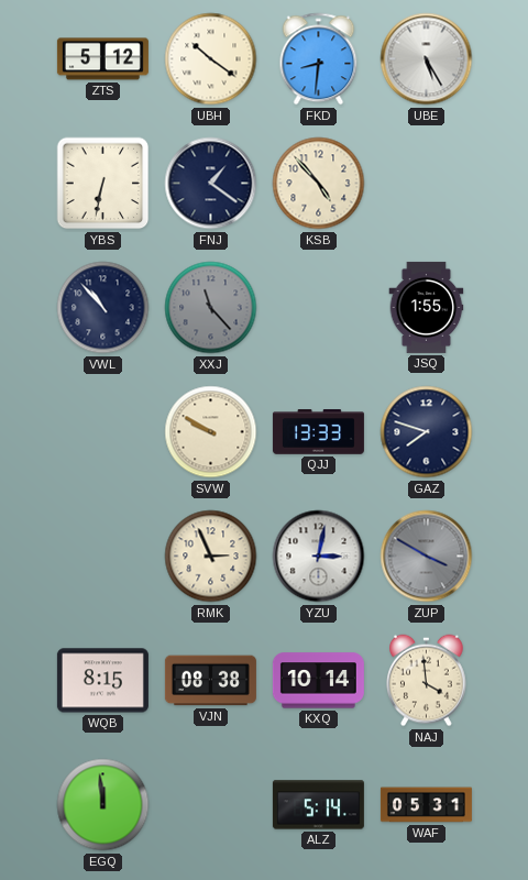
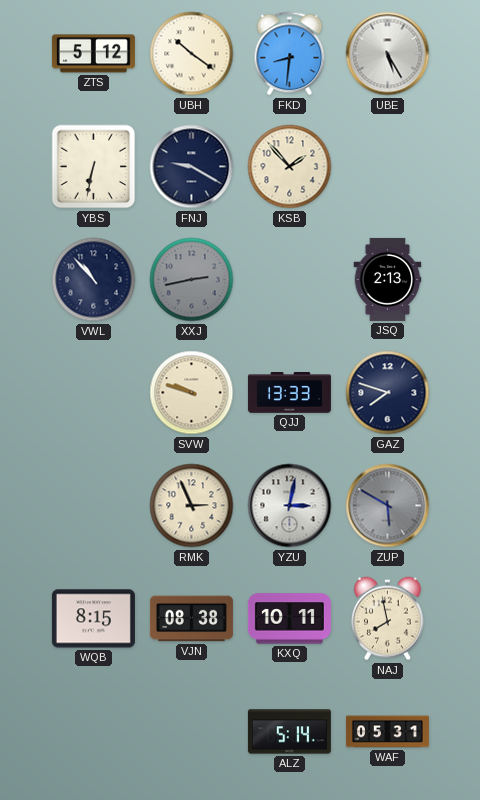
FNJ: 1:21 -> 9:20
KSB: 4:53 -> 1:53
XXJ: 11:23 -> 2:43
JSQ: 1:55 -> 2:13
SVW: 9:50 -> 9:48
ZUP: 3:50 -> 5:50
KXQ: 10:14 -> 10:11
NAJ: 3:59 -> 7:58
EGQ: 11:59 -> none
